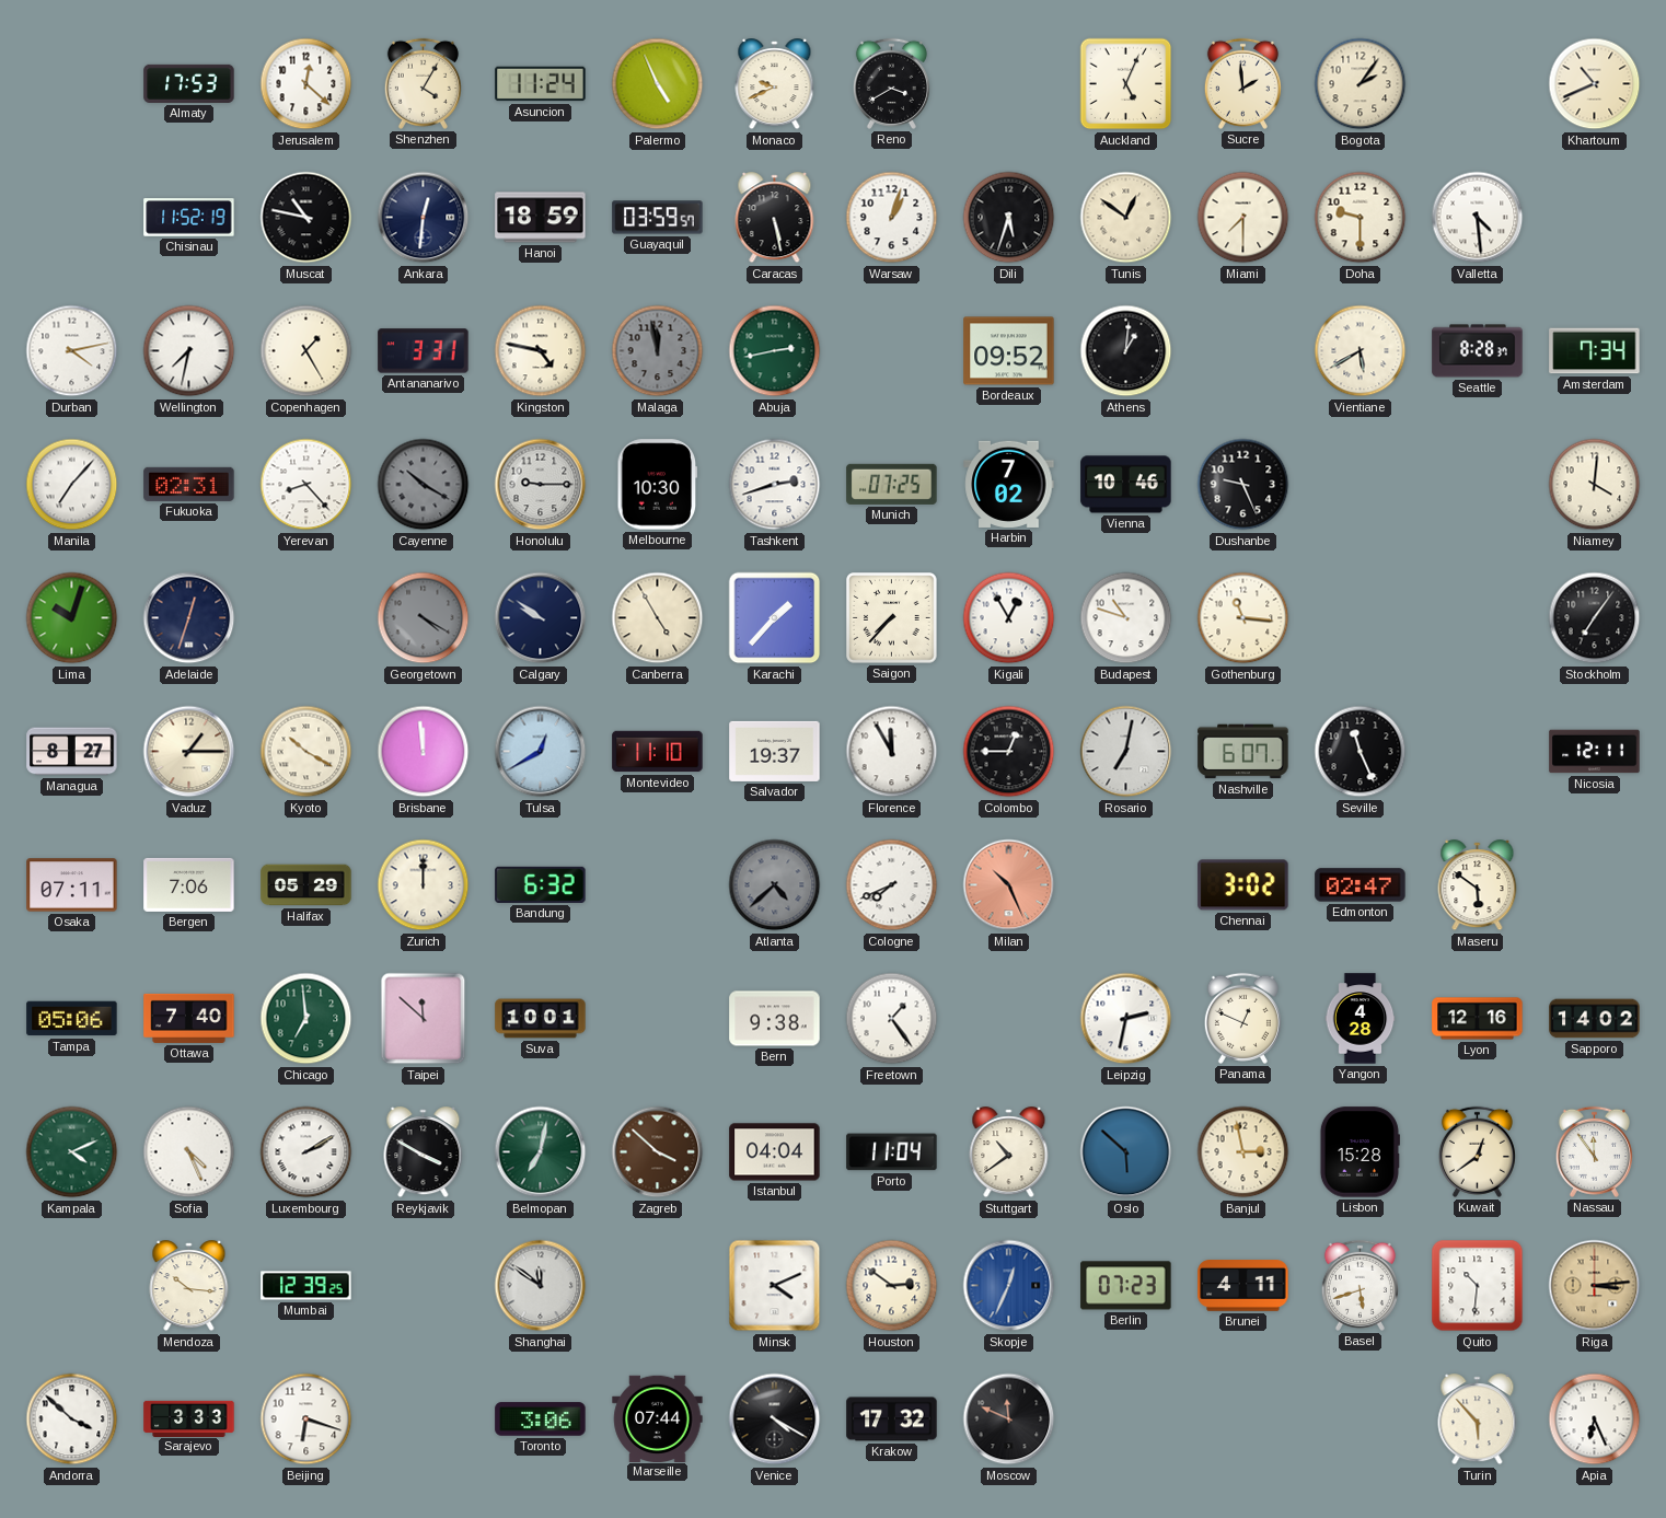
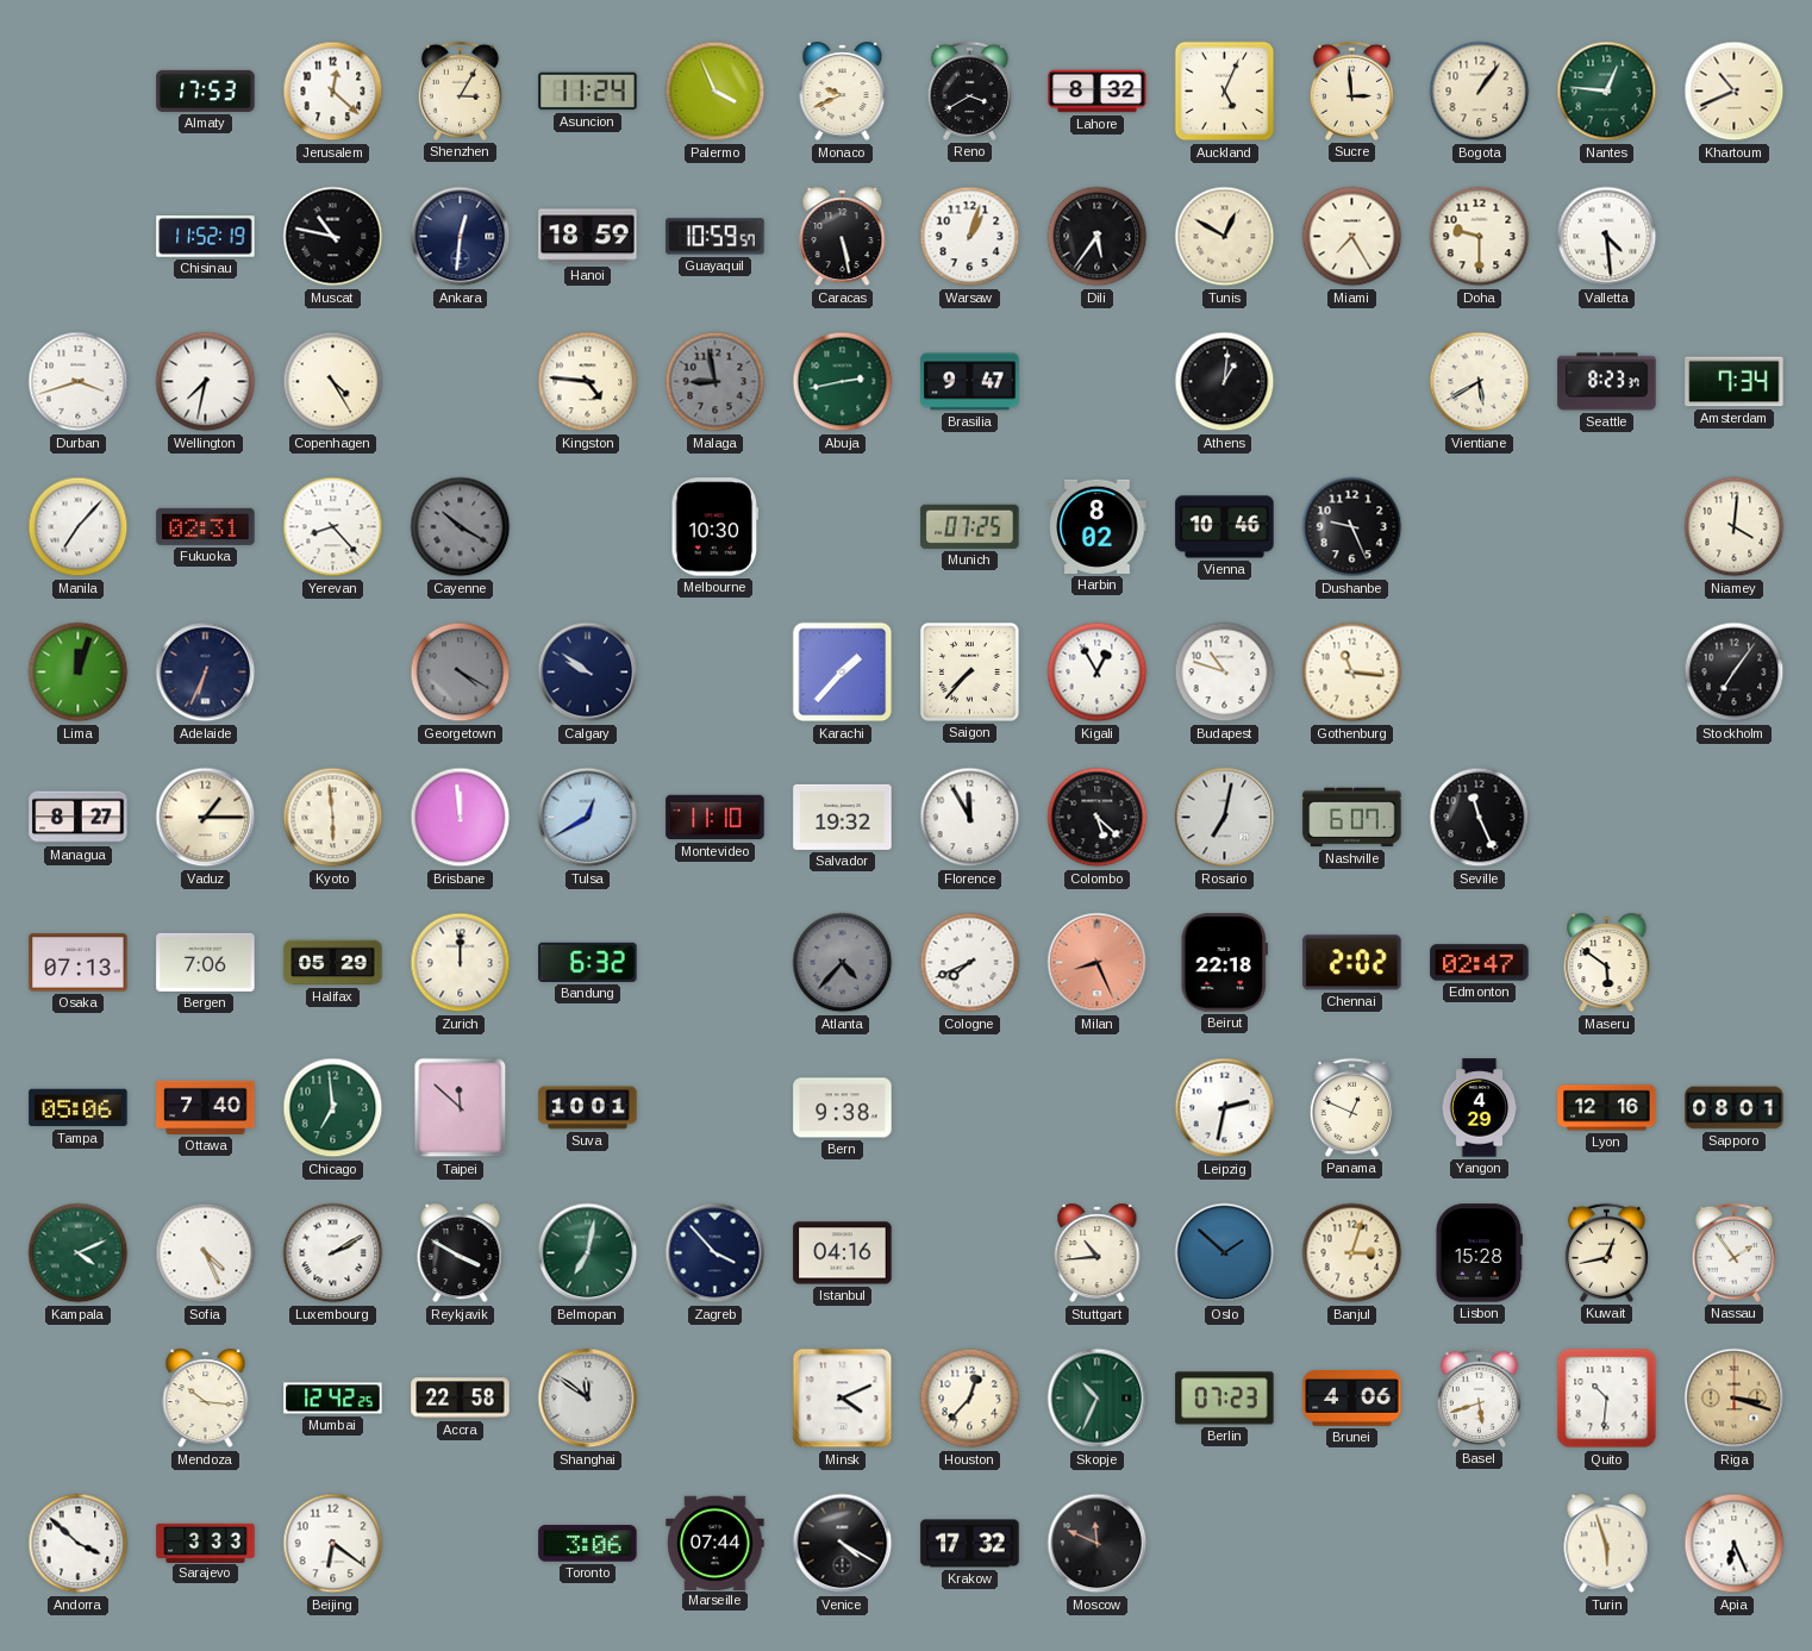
Shenzhen: 4:05 -> 3:05
Palermo: 4:56 -> 3:56
Lahore: none -> 8:32
Sucre: 1:59 -> 2:59
Bogota: 2:06 -> 1:06
Nantes: none -> 12:46
Guayaquil: 03:59 -> 10:59
Dili: 5:33 -> 5:36
Tunis: 12:51 -> 12:50
Miami: 7:30 -> 7:25
Durban: 4:13 -> 3:42
Copenhagen: 1:25 -> 4:25
Antananarivo: 3:31 -> none
Kingston: 4:47 -> 4:46
Malaga: 11:58 -> 8:58
Brasilia: none -> 9:47
Bordeaux: 09:52 -> none
Seattle: 8:28 -> 8:23
Honolulu: 9:15 -> none
Tashkent: 2:42 -> none
Harbin: 7:02 -> 8:02
Lima: 10:03 -> 12:03
Adelaide: 12:33 -> 6:34
Canberra: 4:55 -> none
Kyoto: 10:20 -> 5:59
Salvador: 19:37 -> 19:32
Colombo: 12:45 -> 5:22
Nicosia: 12:11 -> none
Osaka: 07:11 -> 07:13
Atlanta: 4:38 -> 4:37
Milan: 10:26 -> 8:26
Beirut: none -> 22:18
Chennai: 3:02 -> 2:02
Freetown: 1:24 -> none
Yangon: 4:28 -> 4:29
Sapporo: 14:02 -> 08:01
Zagreb: 3:52 -> 3:53
Zagreb dial: brown -> navy
Istanbul: 04:04 -> 04:16
Porto: 11:04 -> none
Stuttgart: 10:39 -> 10:44
Oslo: 5:52 -> 1:52
Banjul: 2:58 -> 3:03
Kuwait: 12:39 -> 12:43
Nassau: 11:54 -> 1:54
Mumbai: 12:39 -> 12:42
Accra: none -> 22:58
Houston: 2:51 -> 12:37
Skopje: 12:34 -> 10:34
Skopje dial: blue -> green
Brunei: 4:11 -> 4:06
Riga: 3:14 -> 3:18
Beijing: 6:18 -> 6:21
Turin: 5:53 -> 5:57
